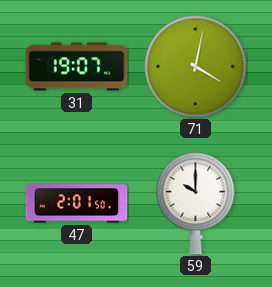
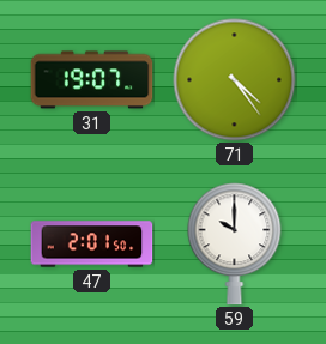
71: 4:02 -> 4:24
